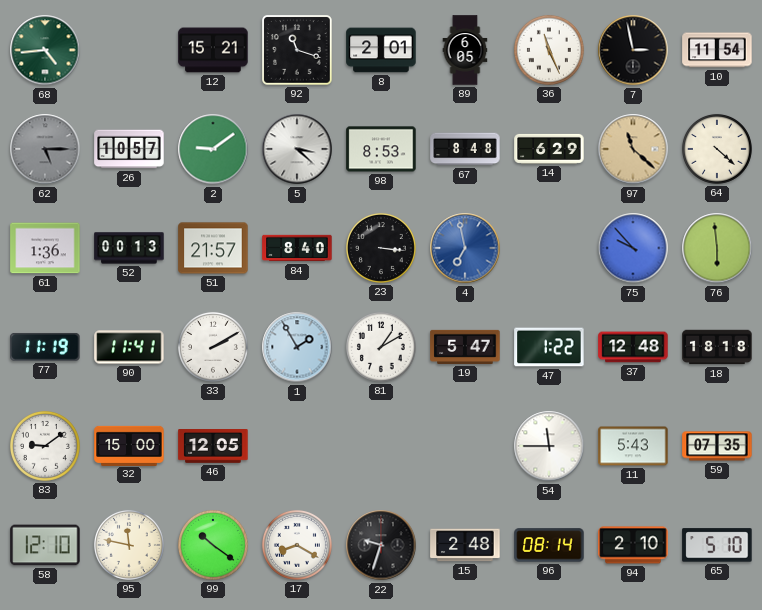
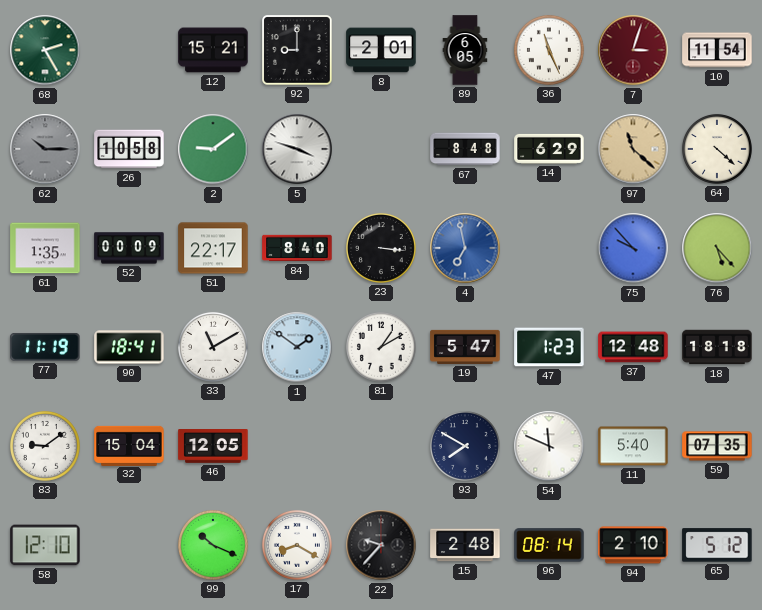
68: 4:44 -> 2:25
92: 11:18 -> 9:00
7: 2:58 -> 3:03
7 dial: black -> burgundy
62: 5:15 -> 10:15
26: 10:57 -> 10:58
5: 3:22 -> 3:48
98: 8:53 -> none
61: 1:36 -> 1:35
52: 00:13 -> 00:09
51: 21:57 -> 22:17
76: 5:59 -> 5:23
90: 11:41 -> 18:41
33: 2:10 -> 11:10
1: 1:55 -> 1:51
47: 1:22 -> 1:23
32: 15:00 -> 15:04
93: none -> 7:50
54: 11:45 -> 11:49
11: 5:43 -> 5:40
95: 11:47 -> none
99: 10:21 -> 10:19
22: 9:33 -> 9:37
65: 5:10 -> 5:12
